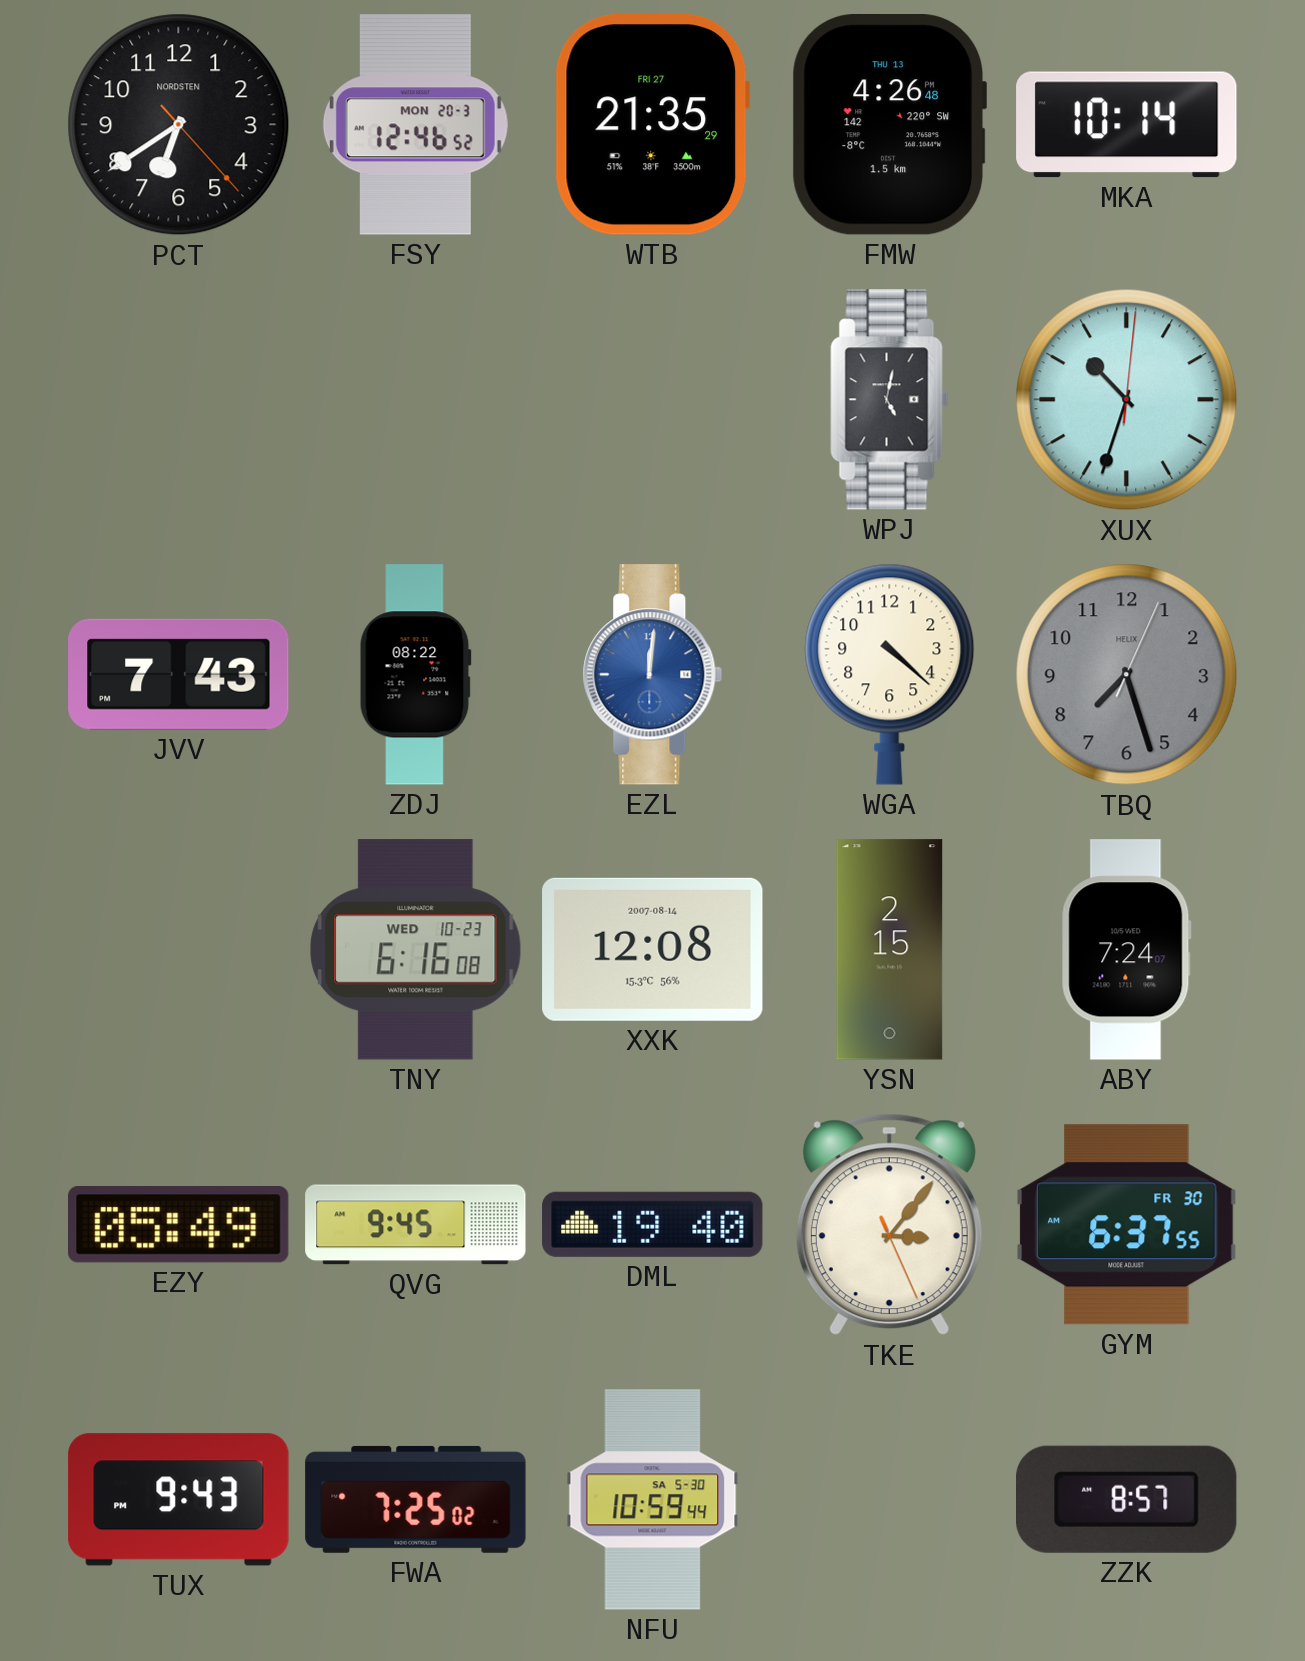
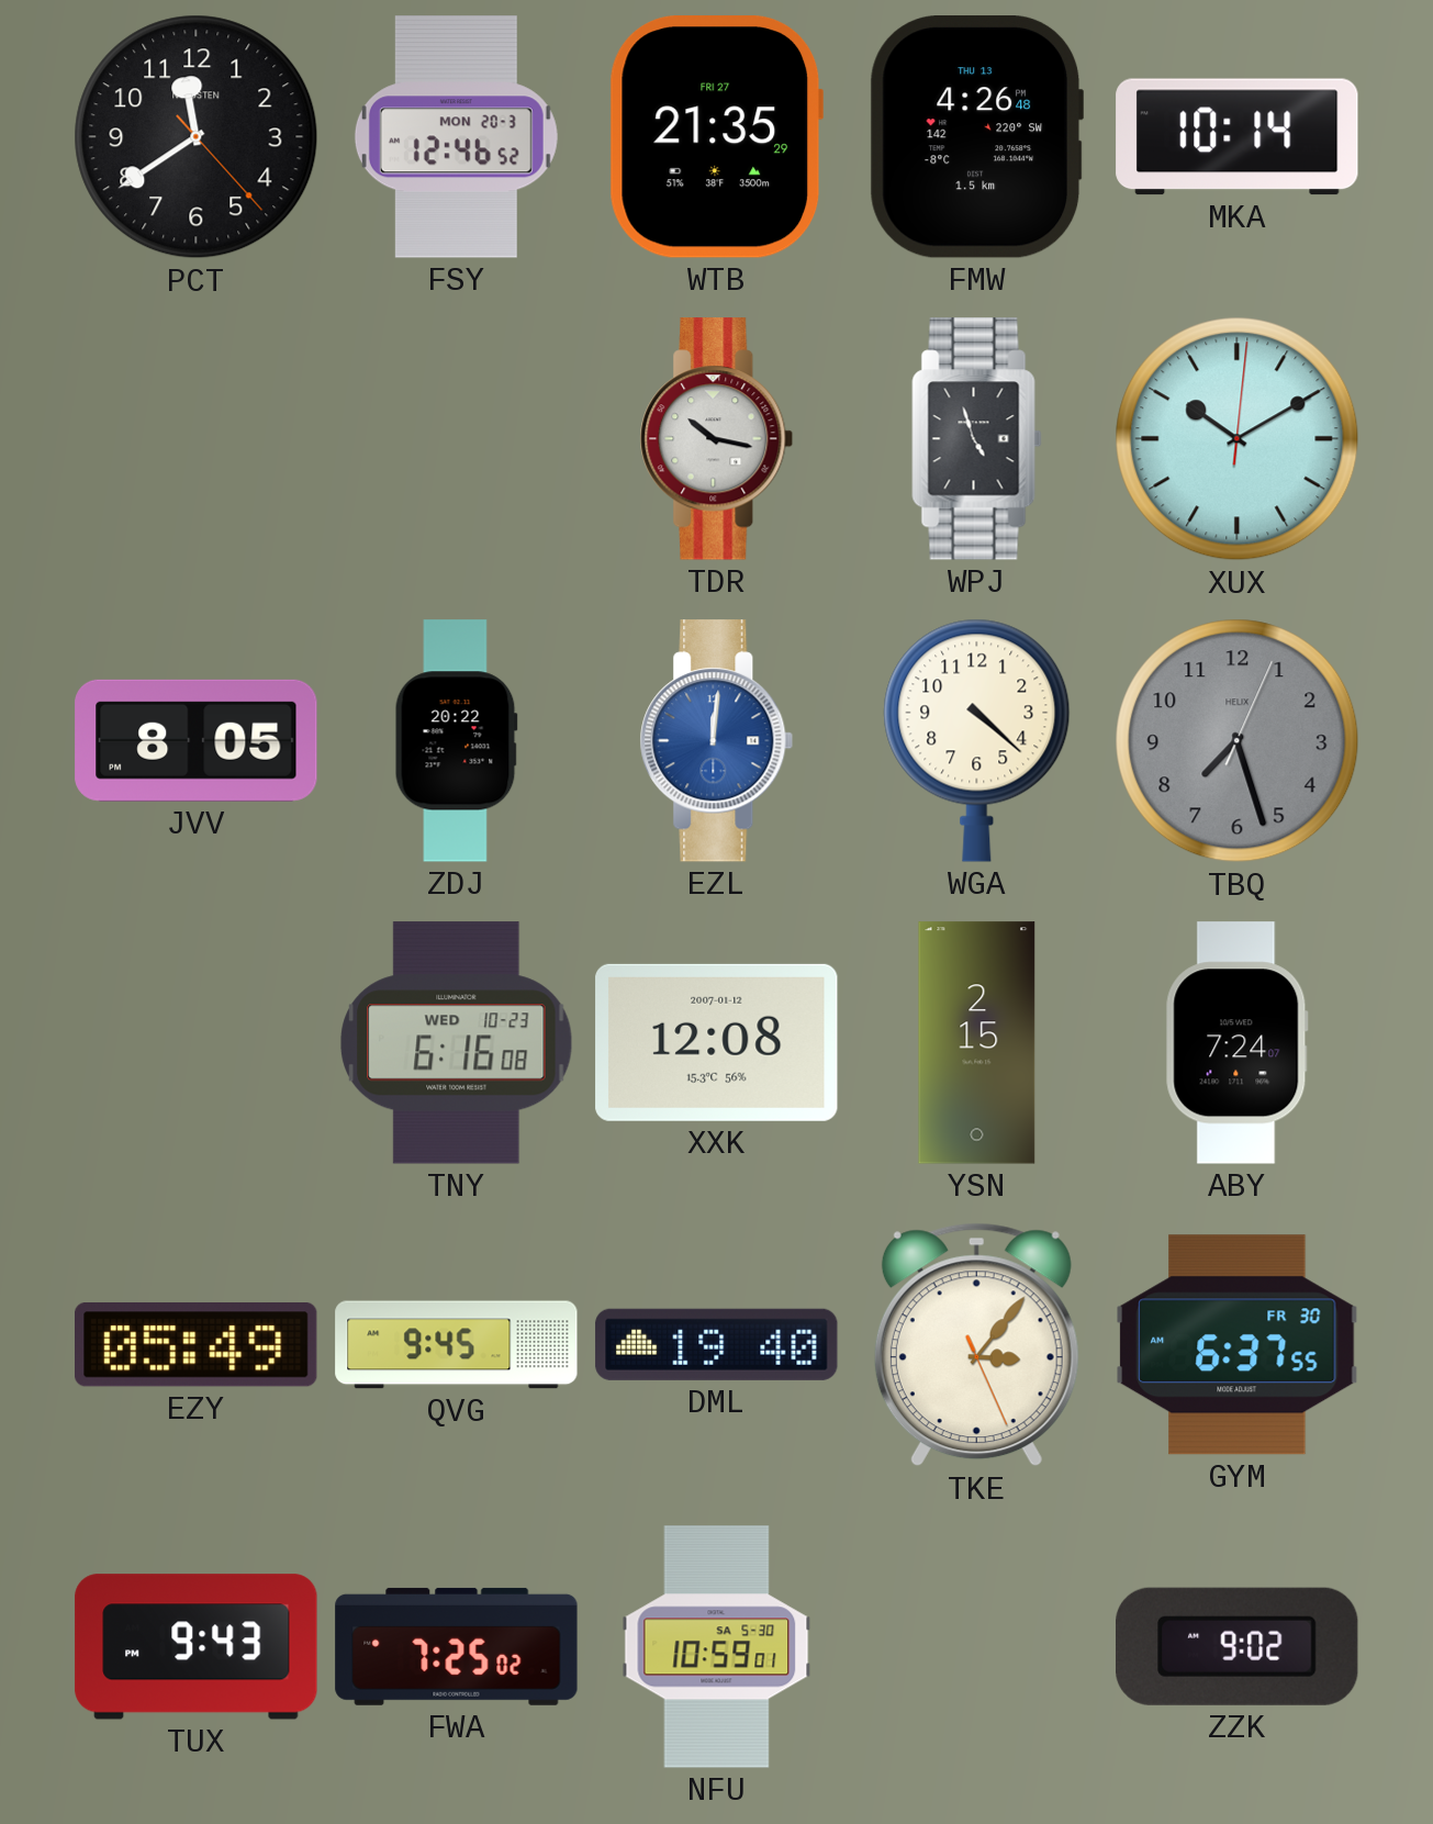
PCT: 6:39 -> 11:39
TDR: none -> 10:17
WPJ: 5:02 -> 4:57
XUX: 10:33 -> 10:10
JVV: 7:43 -> 8:05
ZDJ: 08:22 -> 20:22
XXK date: 2007-08-14 -> 2007-01-12
NFU: 10:59:44 -> 10:59:01
ZZK: 8:57 -> 9:02
